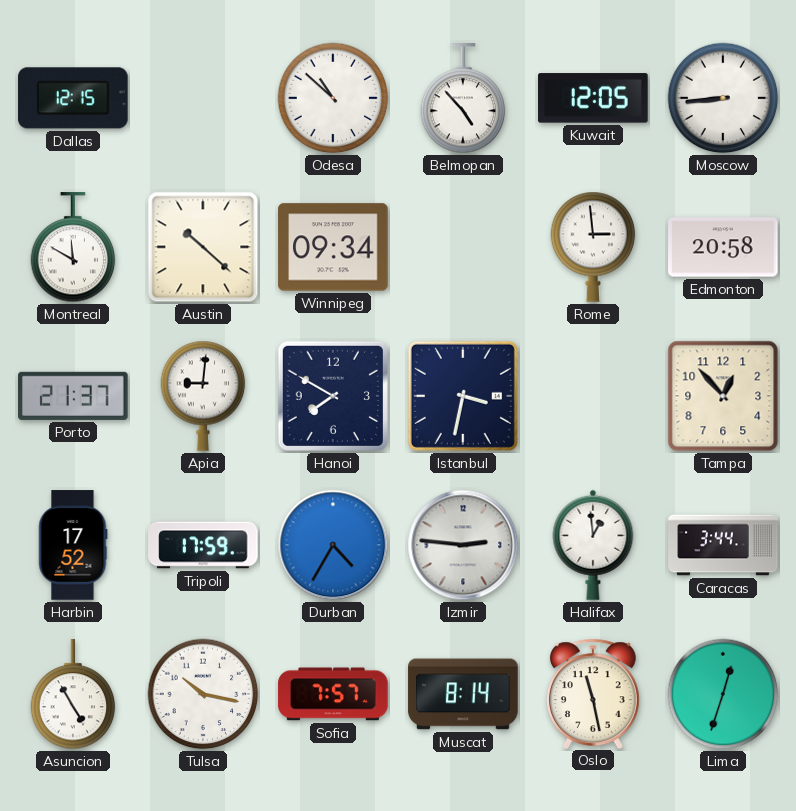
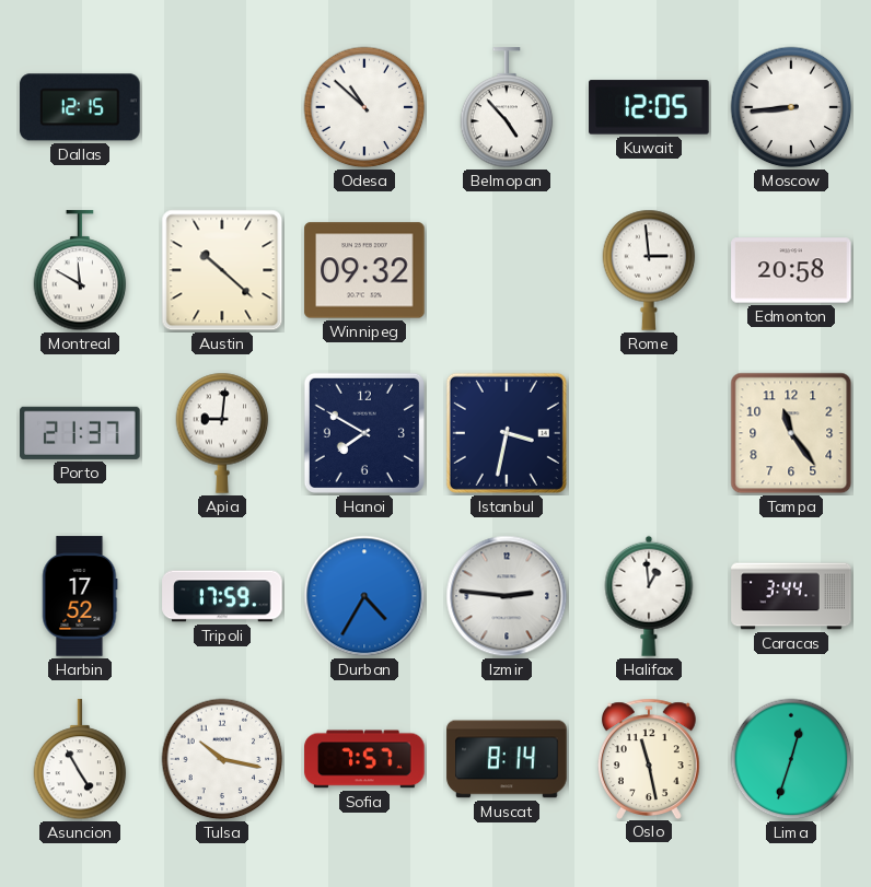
Winnipeg: 09:34 -> 09:32
Tampa: 12:53 -> 11:24
